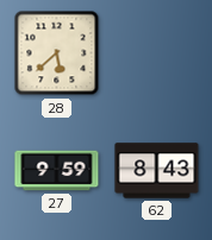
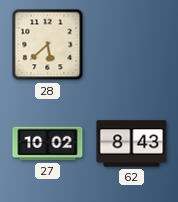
27: 9:59 -> 10:02
